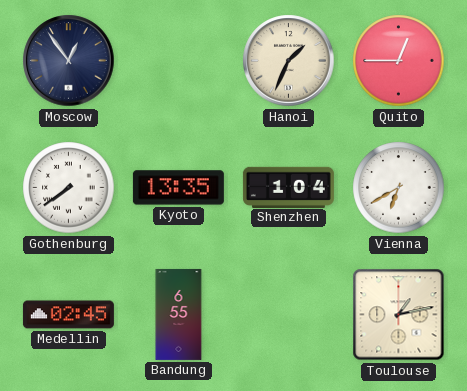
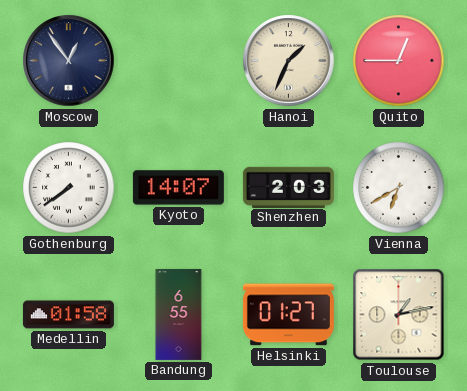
Kyoto: 13:35 -> 14:07
Shenzhen: 1:04 -> 2:03
Medellin: 02:45 -> 01:58
Helsinki: none -> 01:27
